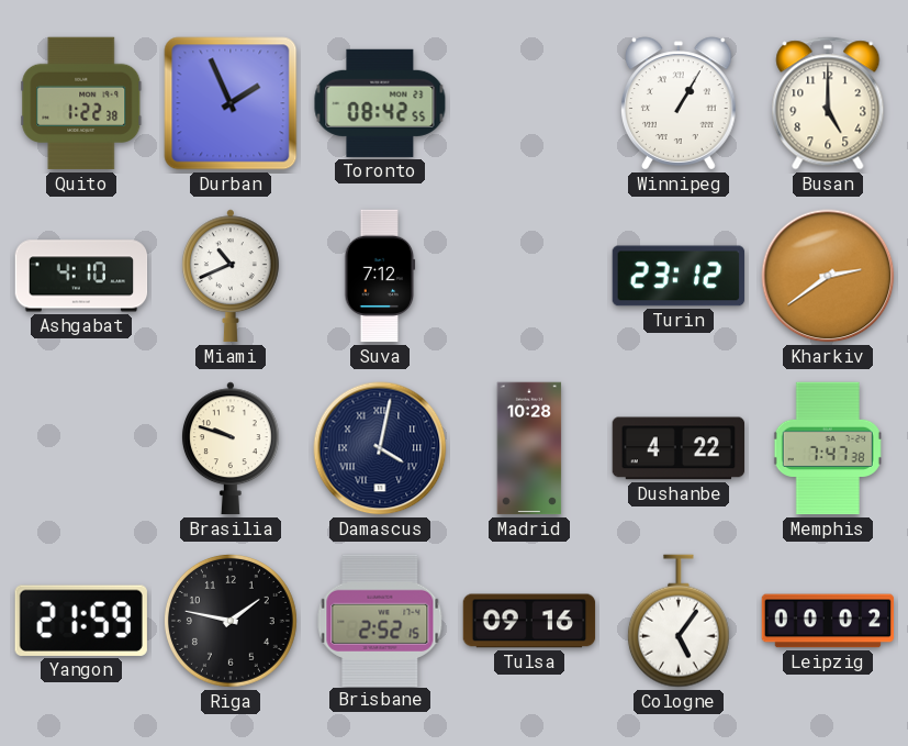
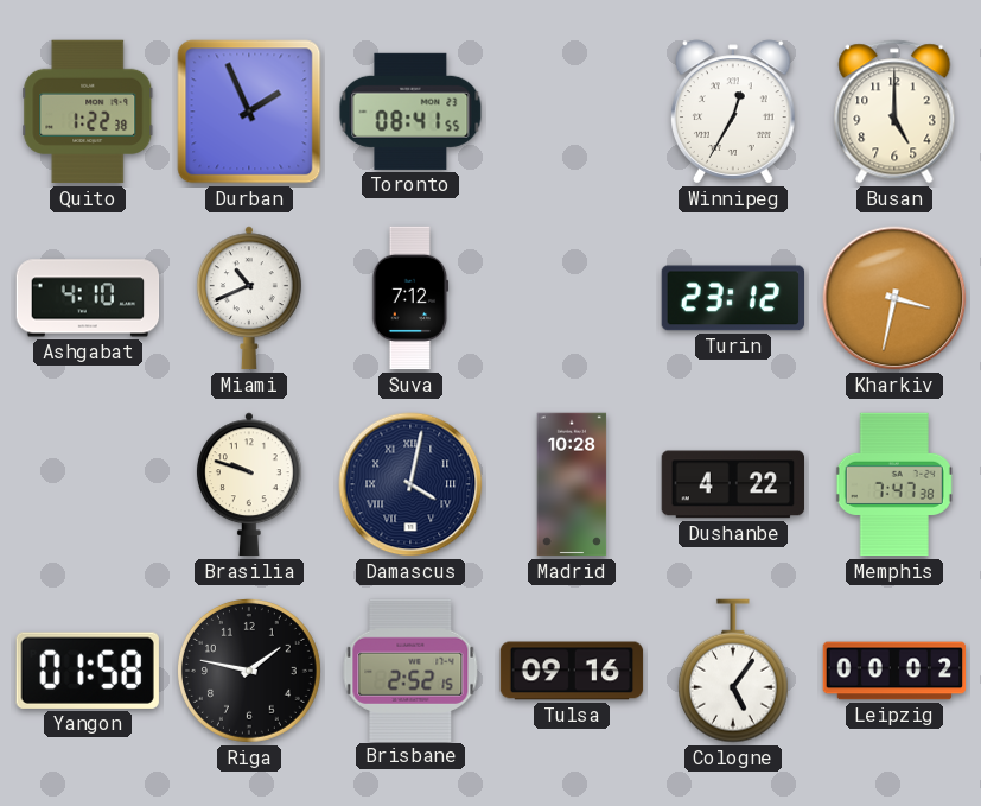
Toronto: 08:42 -> 08:41
Winnipeg: 1:05 -> 12:35
Kharkiv: 2:39 -> 3:32
Yangon: 21:59 -> 01:58
